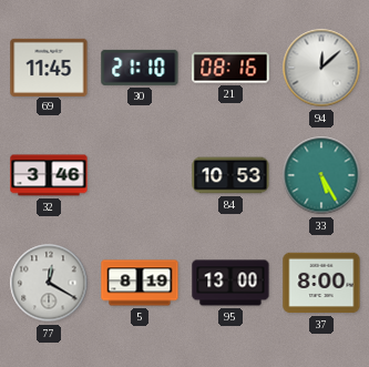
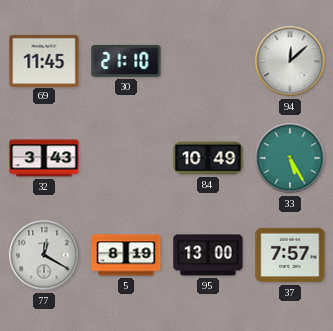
21: 08:16 -> none
32: 3:46 -> 3:43
84: 10:53 -> 10:49
37: 8:00 -> 7:57
